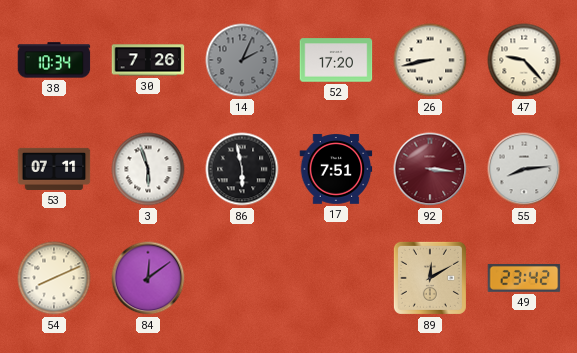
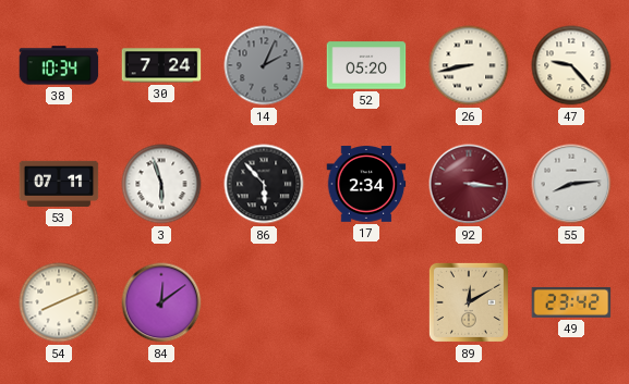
30: 7:26 -> 7:24
52: 17:20 -> 05:20
86: 5:58 -> 5:53
17: 7:51 -> 2:34
